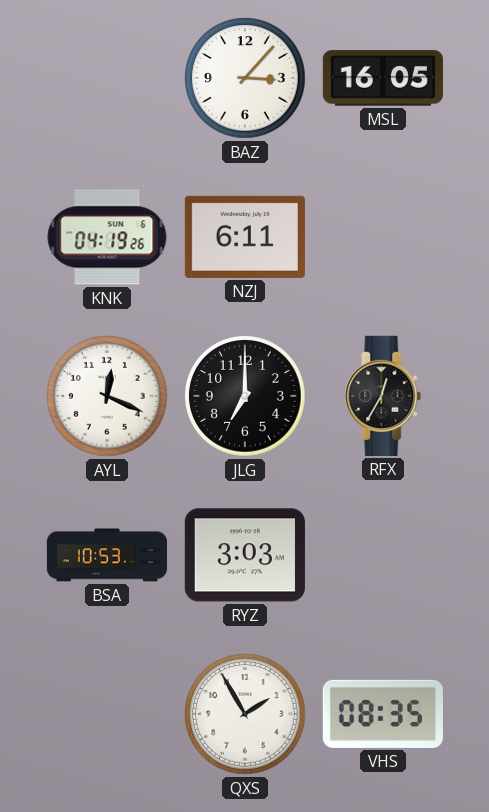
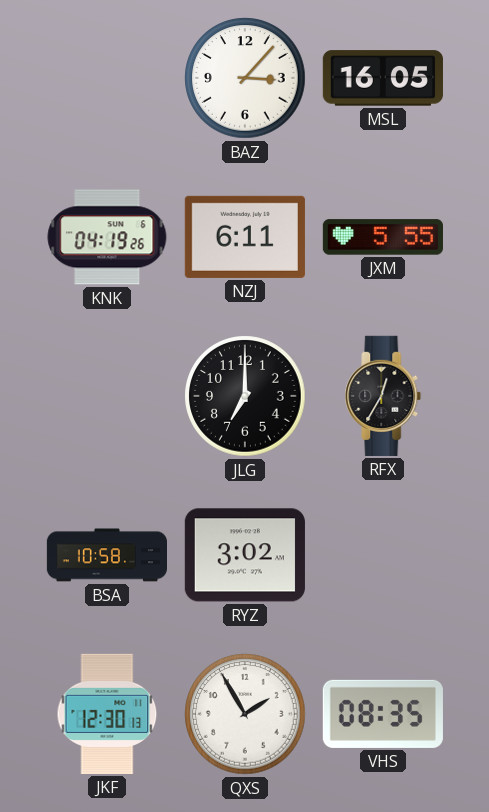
JXM: none -> 5:55
AYL: 12:19 -> none
BSA: 10:53 -> 10:58
RYZ: 3:03 -> 3:02
JKF: none -> 12:30
